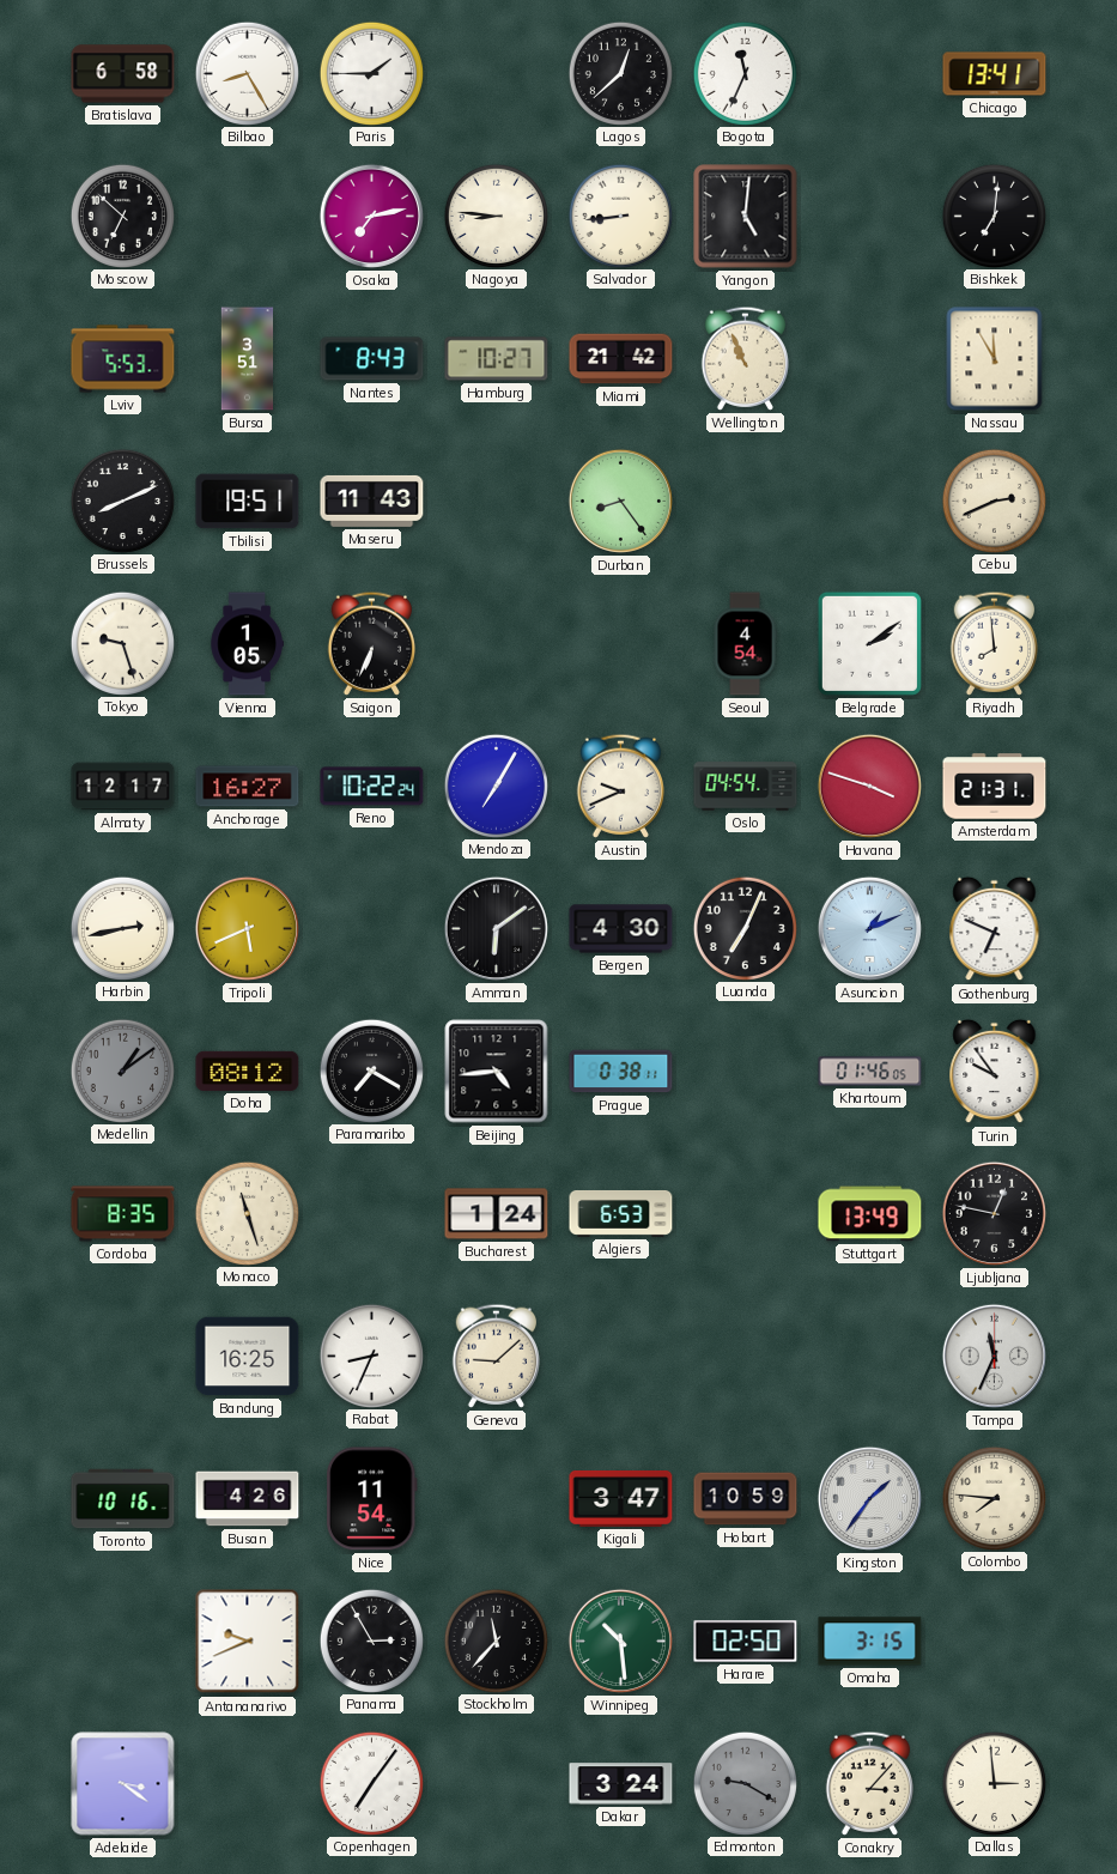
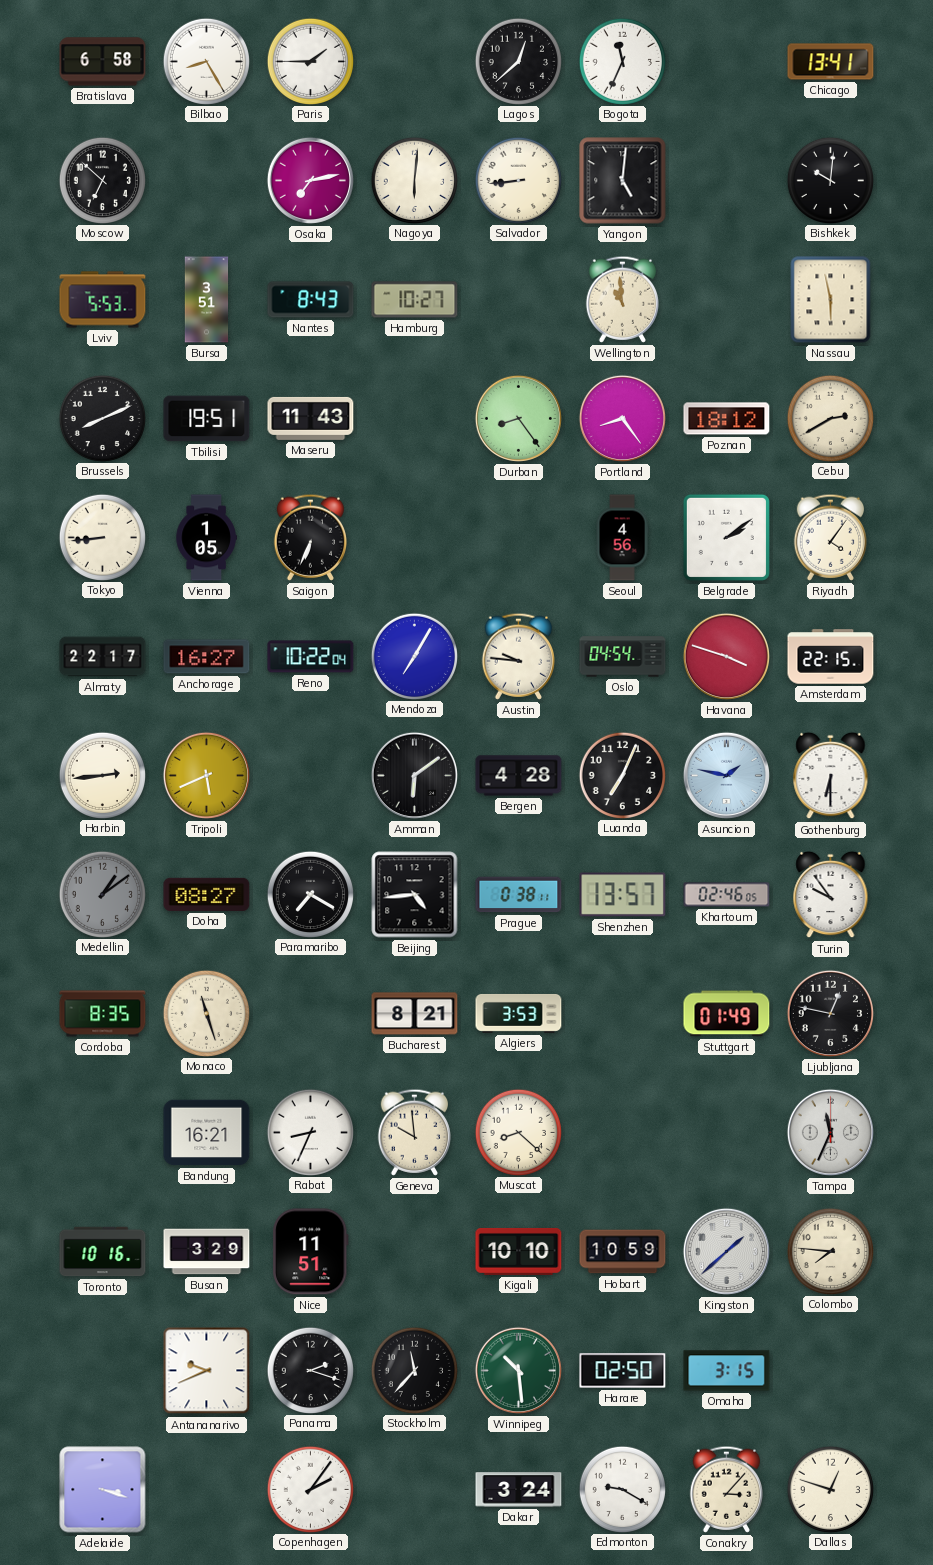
Nagoya: 8:46 -> 6:01
Bishkek: 7:01 -> 10:01
Miami: 21:42 -> none
Wellington: 10:56 -> 10:59
Nassau: 11:55 -> 5:58
Portland: none -> 8:24
Poznan: none -> 18:12
Cebu: 2:41 -> 2:40
Tokyo: 9:27 -> 8:44
Seoul: 4:54 -> 4:56
Riyadh: 7:59 -> 4:06
Almaty: 12:17 -> 22:17
Reno: 10:22:24 -> 10:22:04
Austin: 9:41 -> 9:46
Amsterdam: 21:31 -> 22:15
Harbin: 2:43 -> 2:44
Bergen: 4:30 -> 4:28
Asuncion: 1:11 -> 1:47
Gothenburg: 6:49 -> 6:30
Doha: 08:12 -> 08:27
Shenzhen: none -> 13:57
Khartoum: 01:46 -> 02:46
Bucharest: 1:24 -> 8:21
Algiers: 6:53 -> 3:53
Stuttgart: 13:49 -> 01:49
Bandung: 16:25 -> 16:21
Geneva: 9:08 -> 9:59
Muscat: none -> 8:22
Busan: 4:26 -> 3:29
Nice: 11:54 -> 11:51
Kigali: 3:47 -> 10:10
Kingston: 1:36 -> 1:38
Panama: 2:55 -> 2:18
Adelaide: 3:21 -> 3:18
Copenhagen: 7:06 -> 2:06
Edmonton dial: grey -> white
Dallas: 2:59 -> 12:48
